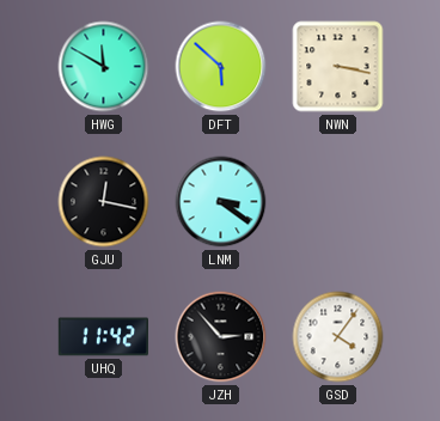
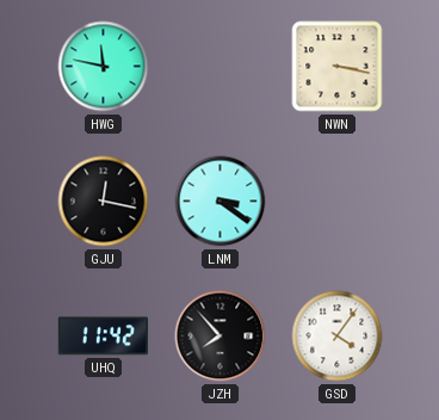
HWG: 11:50 -> 11:47
DFT: 5:52 -> none
JZH: 2:53 -> 7:53
